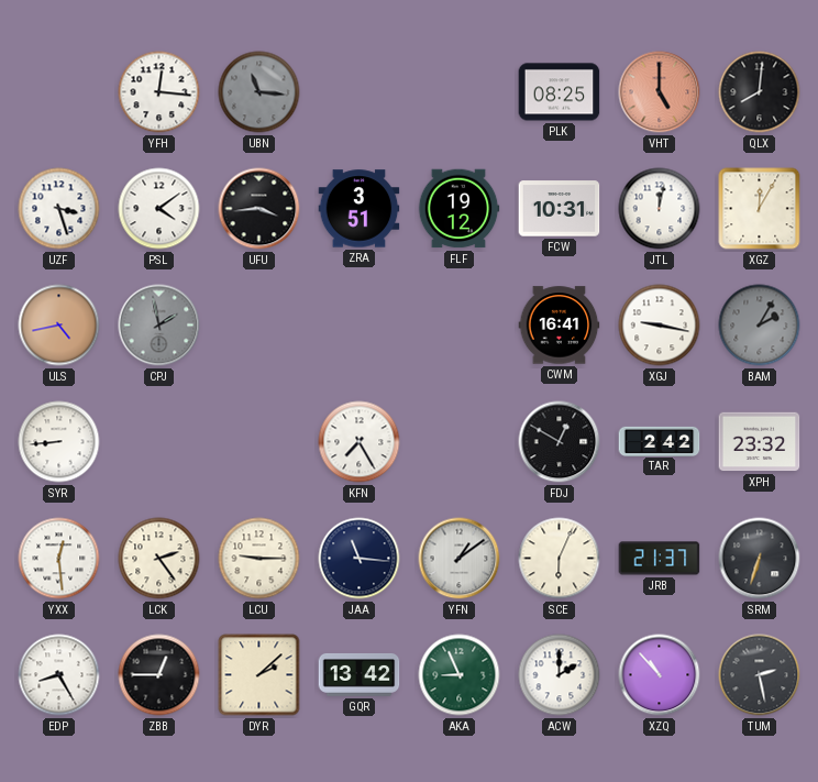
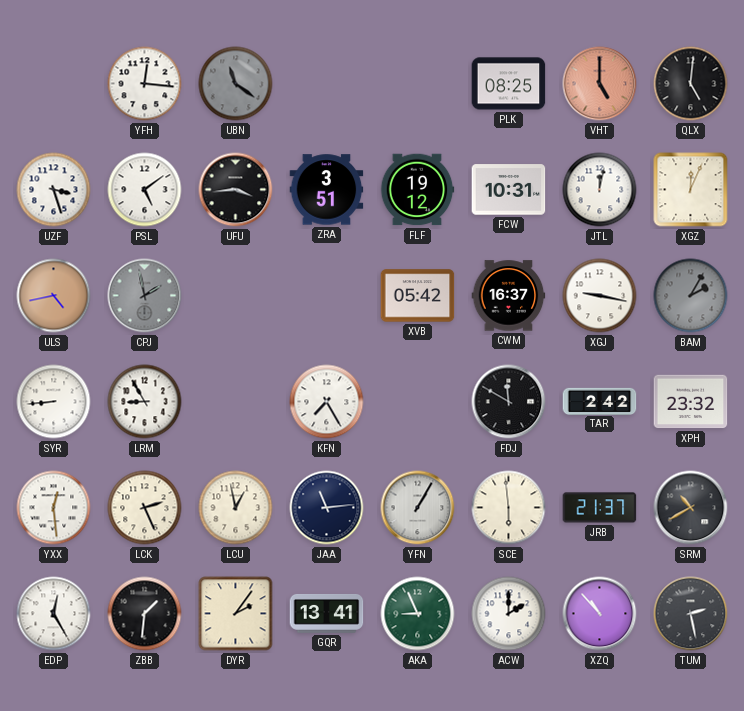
UBN: 11:16 -> 11:21
QLX: 8:01 -> 5:01
PSL: 4:09 -> 5:09
XGZ: 12:05 -> 12:04
XVB: none -> 05:42
CWM: 16:41 -> 16:37
LRM: none -> 8:55
FDJ: 12:50 -> 11:50
LCK: 2:24 -> 2:26
LCU: 9:15 -> 12:58
JAA: 11:16 -> 11:14
YFN: 1:09 -> 1:05
SCE: 6:04 -> 5:59
SRM: 6:33 -> 10:40
EDP: 8:25 -> 12:25
ZBB: 12:45 -> 1:31
DYR: 2:08 -> 2:06
GQR: 13:42 -> 13:41
